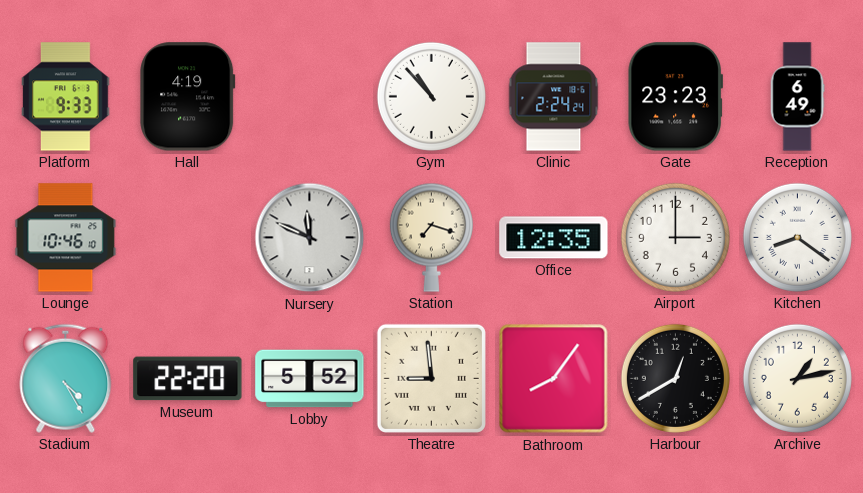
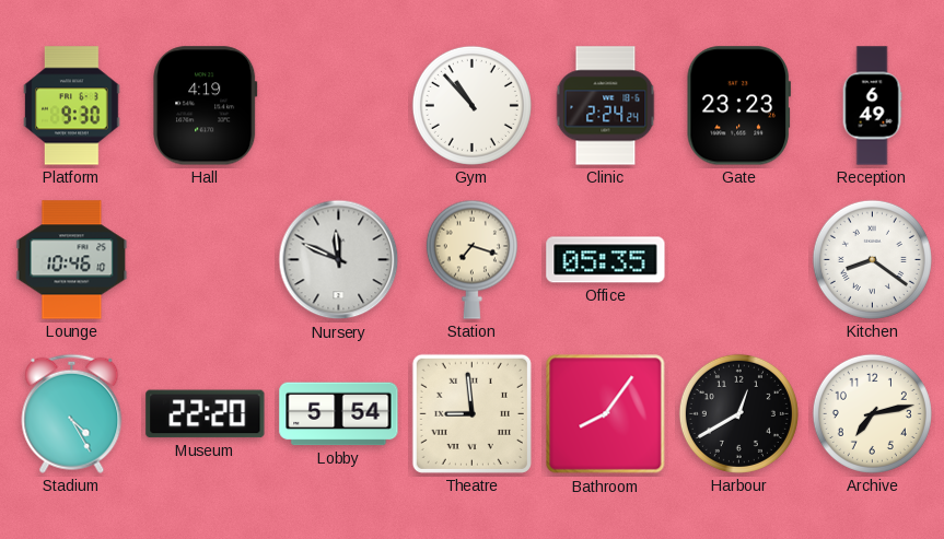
Platform: 9:33 -> 9:30
Office: 12:35 -> 05:35
Airport: 3:00 -> none
Lobby: 5:52 -> 5:54
Archive: 1:13 -> 7:13
